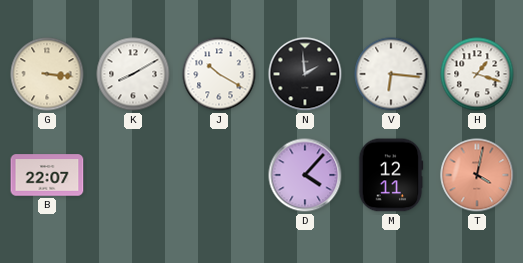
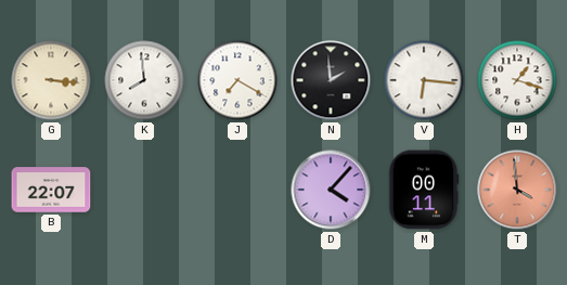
K: 8:10 -> 7:59
J: 10:20 -> 7:20
M: 12:11 -> 00:11
T: 4:02 -> 3:59
